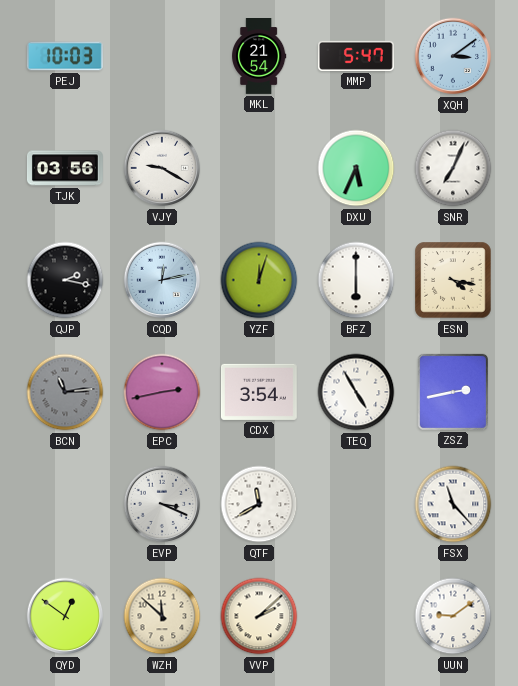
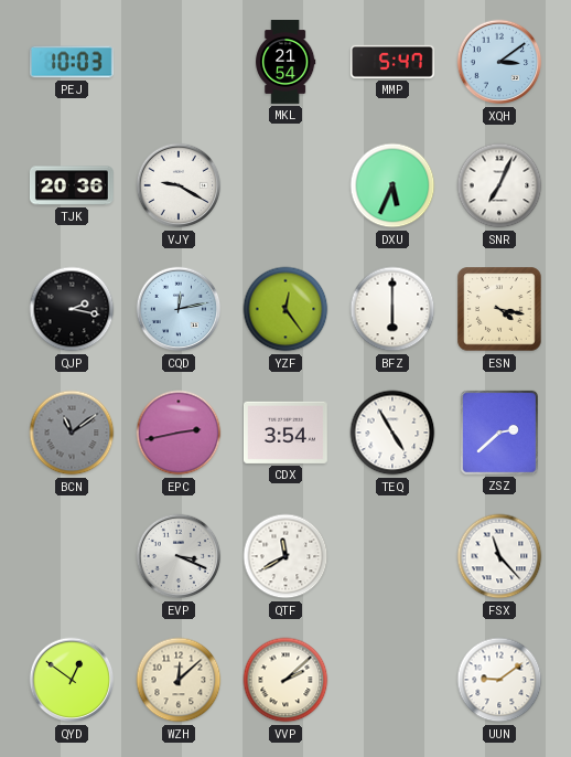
TJK: 03:56 -> 20:36
YZF: 12:03 -> 12:24
BCN: 11:14 -> 11:09
ZSZ: 2:43 -> 2:38
WZH: 11:52 -> 12:08
